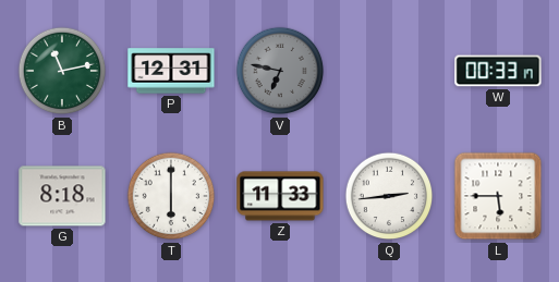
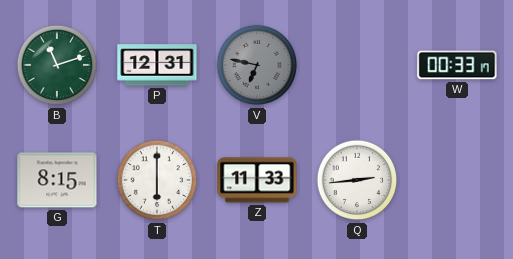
B: 11:13 -> 11:12
G: 8:18 -> 8:15
L: 5:45 -> none
